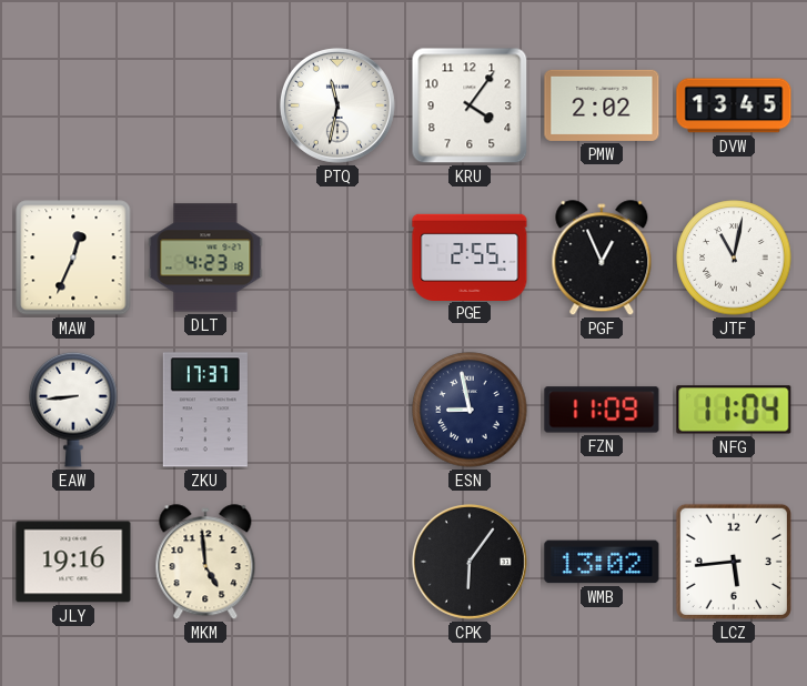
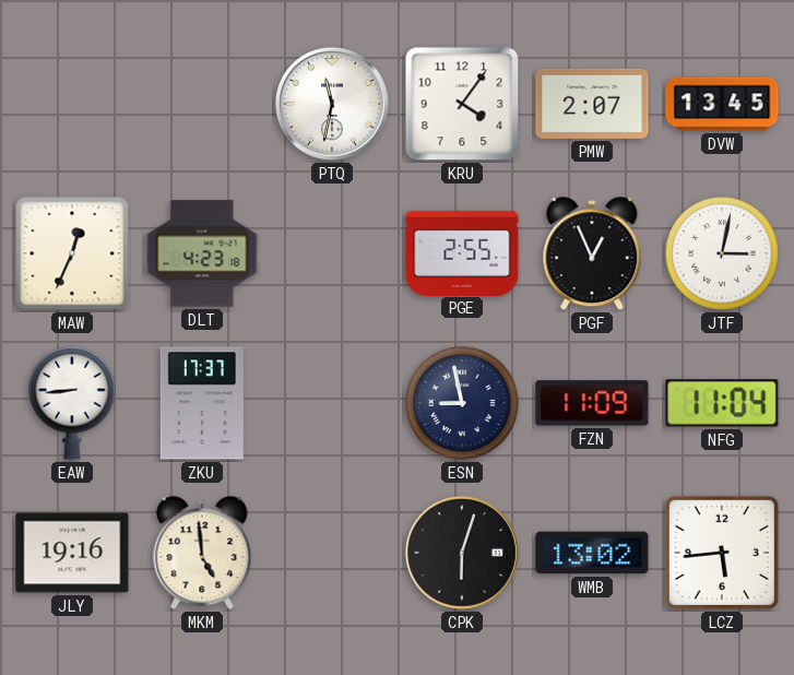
PMW: 2:02 -> 2:07
JTF: 11:02 -> 3:02
CPK: 6:06 -> 6:03
